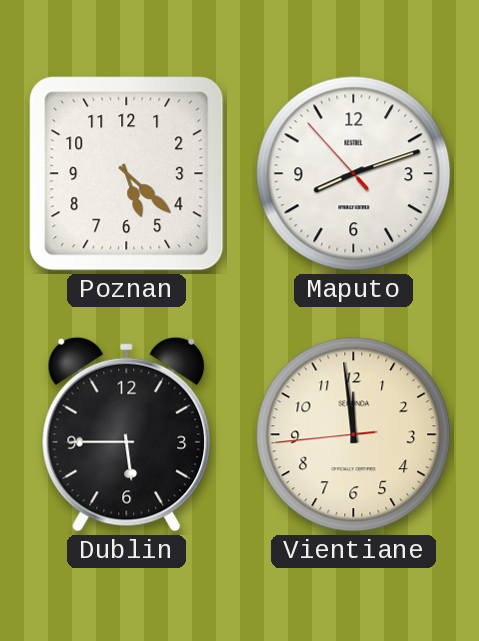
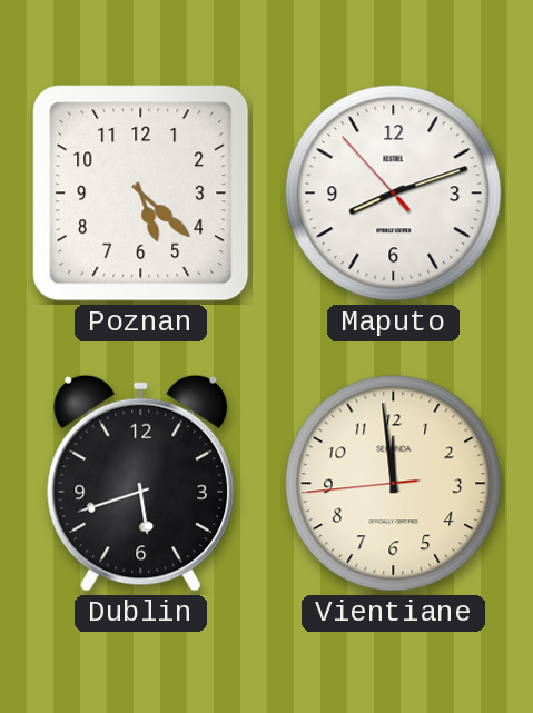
Dublin: 5:45 -> 5:42
